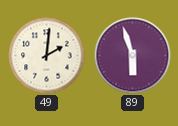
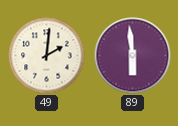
89: 5:57 -> 5:59
